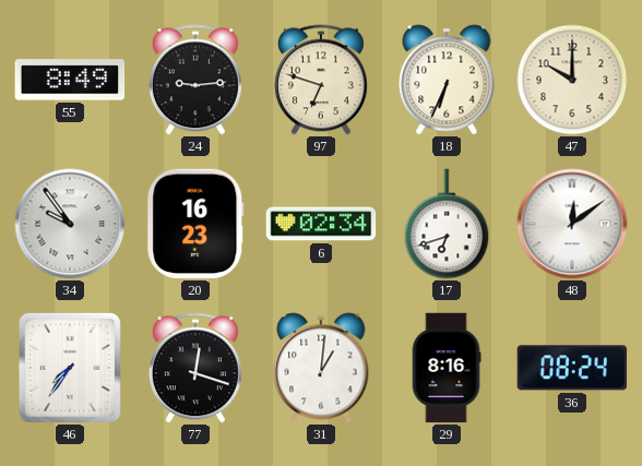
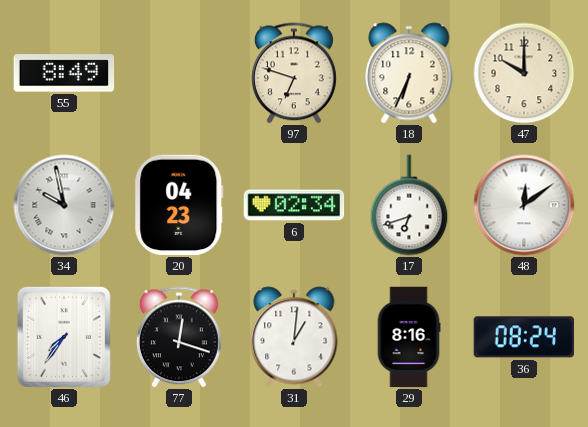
24: 9:14 -> none
34: 9:54 -> 9:58
20: 16:23 -> 04:23
